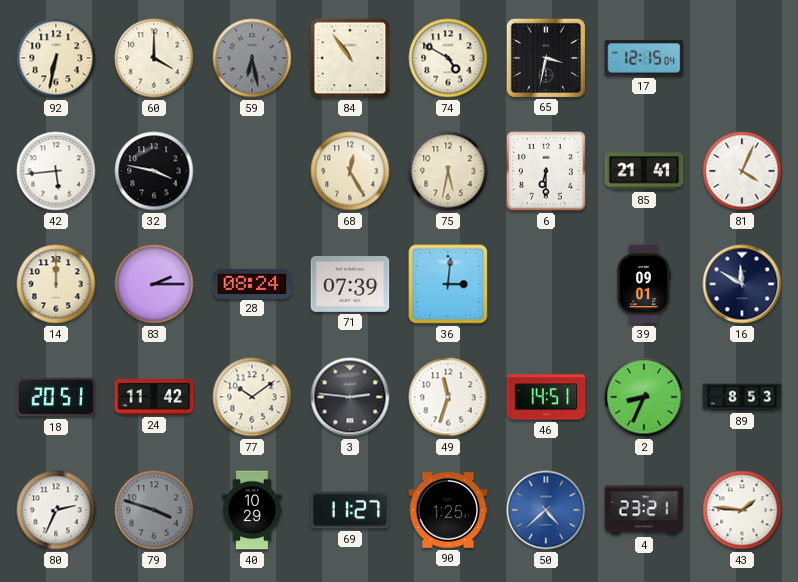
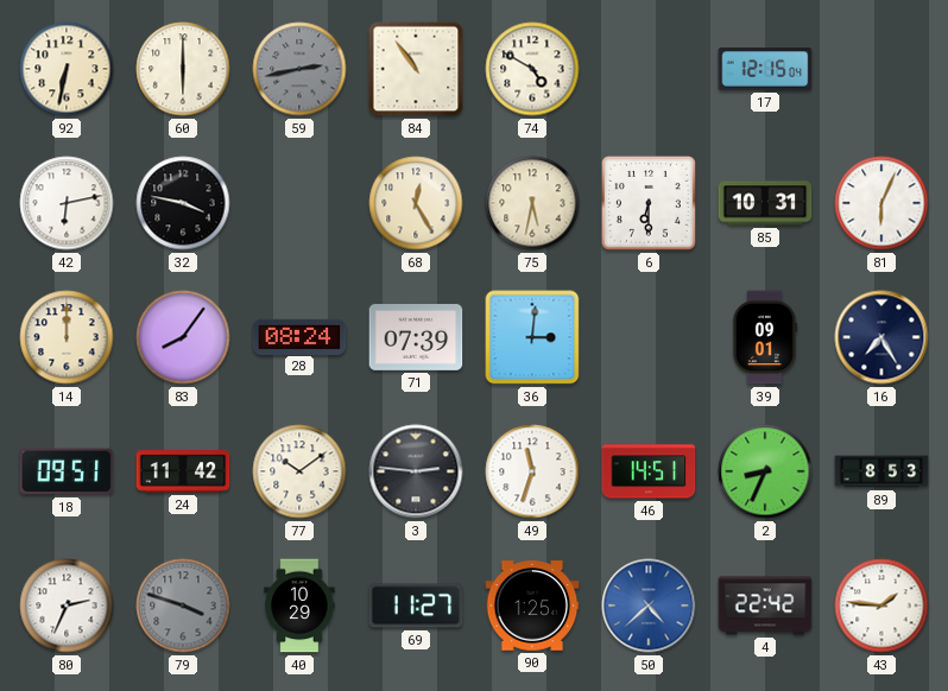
60: 4:00 -> 6:00
59: 6:28 -> 2:43
65: 3:32 -> none
42: 5:44 -> 6:13
85: 21:41 -> 10:31
81: 4:04 -> 6:04
83: 2:15 -> 8:06
16: 11:50 -> 7:25
18: 20:51 -> 09:51
4: 23:21 -> 22:42
